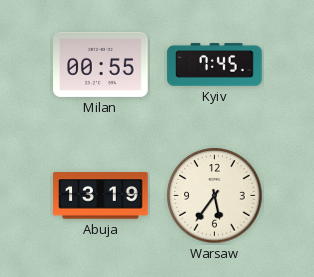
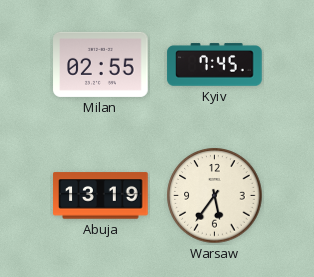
Milan: 00:55 -> 02:55
